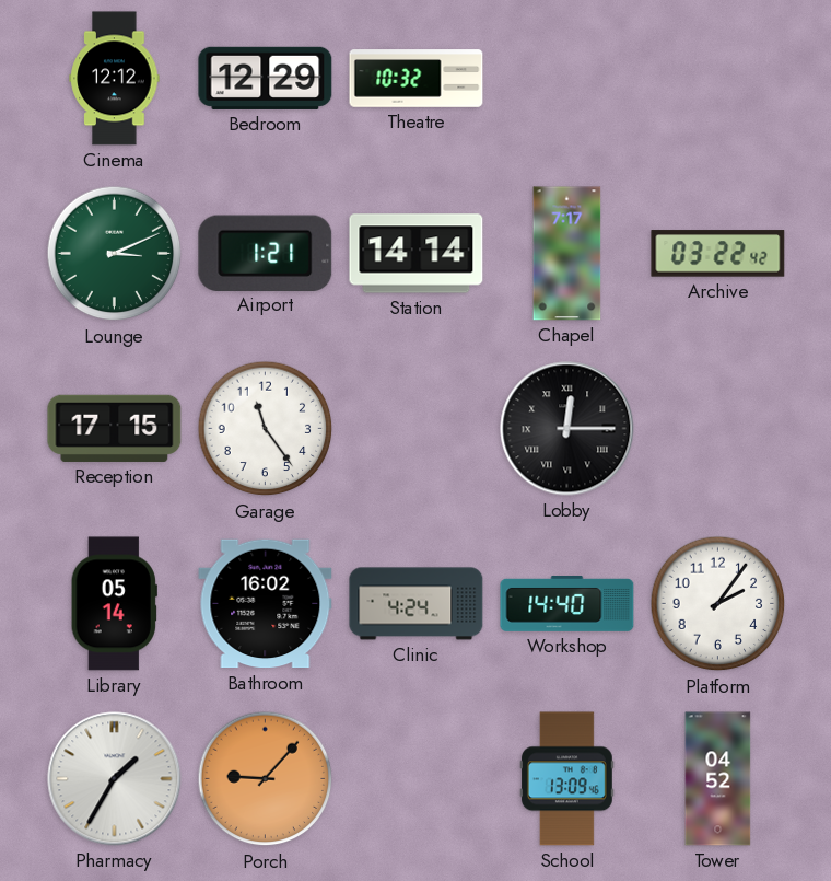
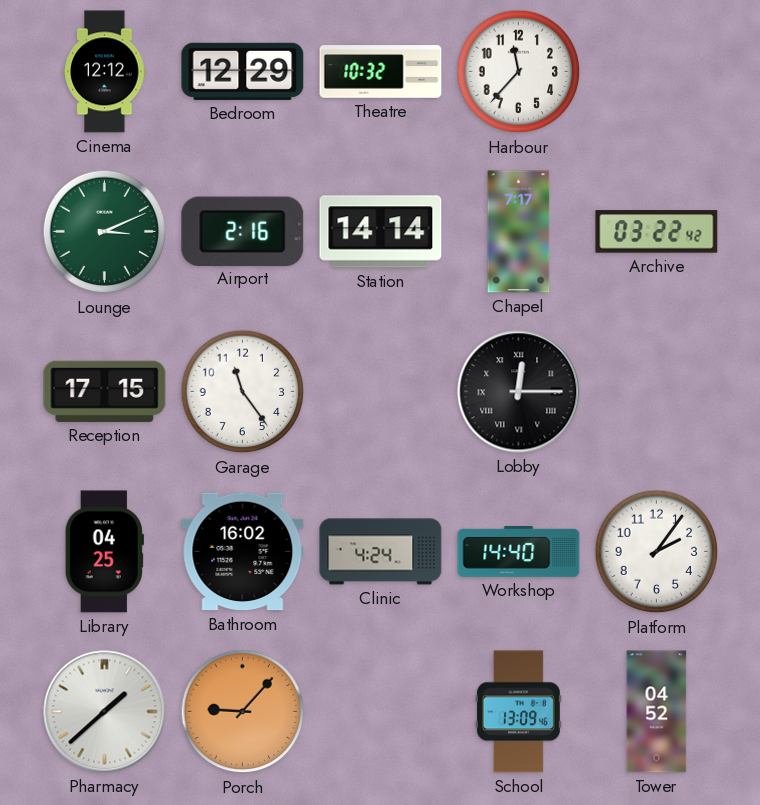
Harbour: none -> 11:37
Airport: 1:21 -> 2:16
Library: 05:14 -> 04:25
Pharmacy: 1:35 -> 1:38
